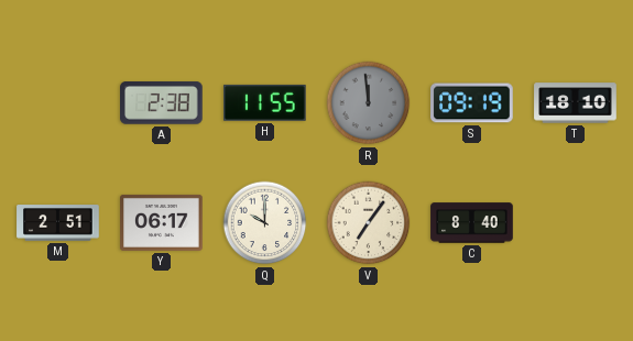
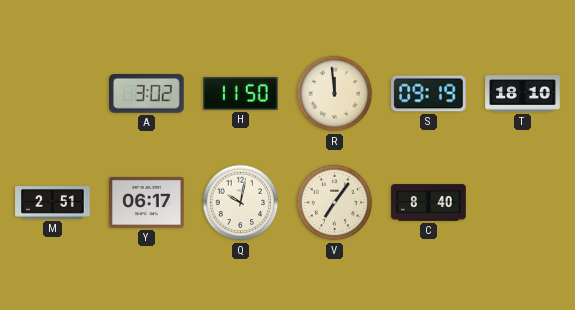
A: 2:38 -> 3:02
H: 11:55 -> 11:50
R dial: grey -> cream
Q: 10:00 -> 10:02
